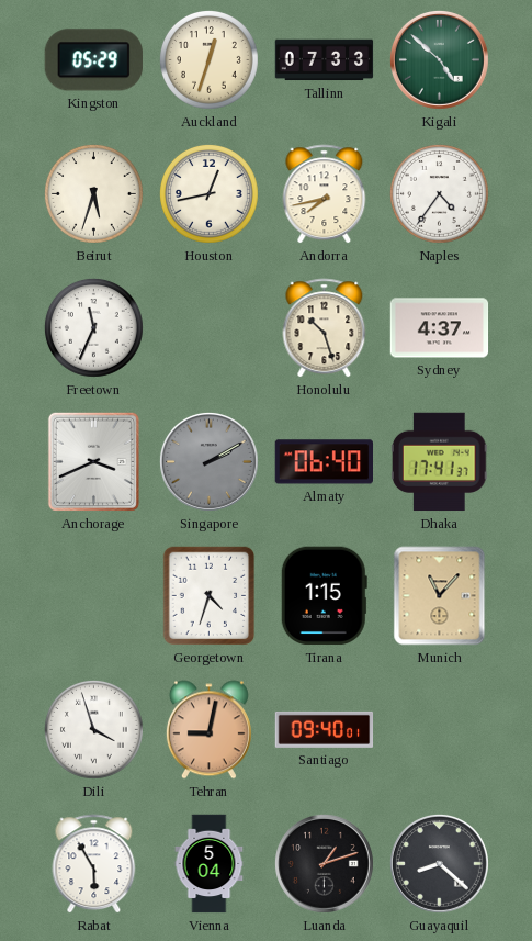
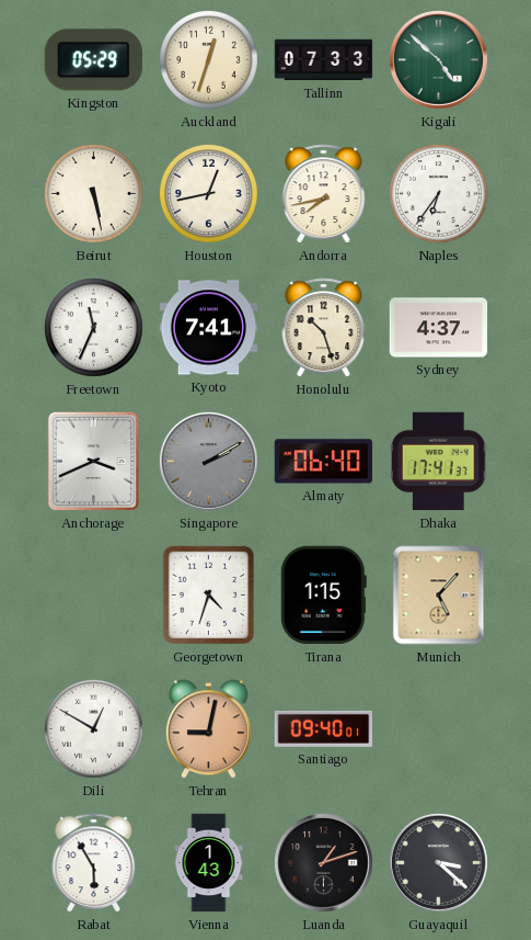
Beirut: 5:33 -> 5:28
Naples: 4:36 -> 6:36
Kyoto: none -> 7:41
Munich: 11:07 -> 5:07
Dili: 3:57 -> 12:50
Vienna: 5:04 -> 1:43
Guayaquil: 8:22 -> 3:22
